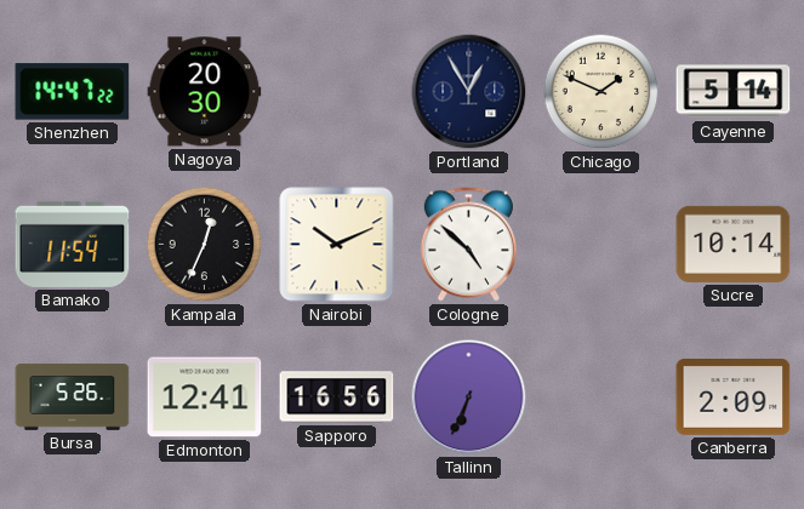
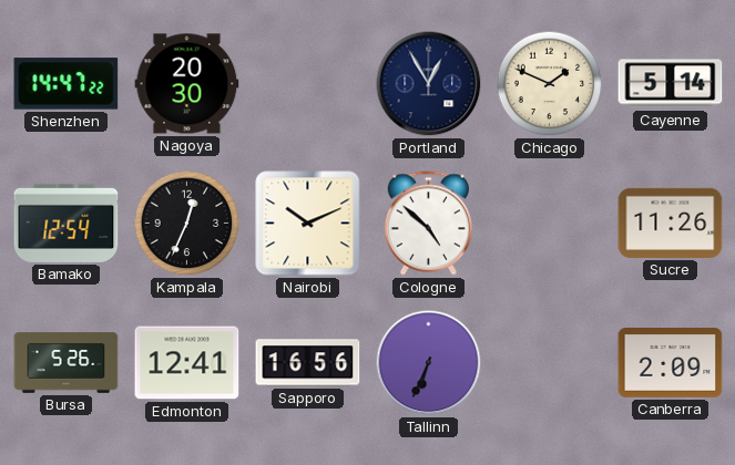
Bamako: 11:54 -> 12:54
Sucre: 10:14 -> 11:26
